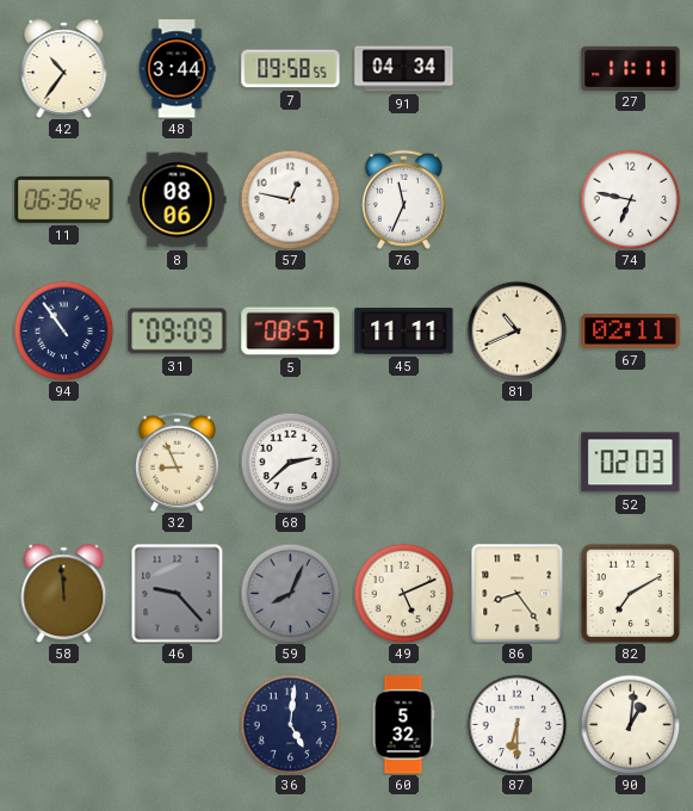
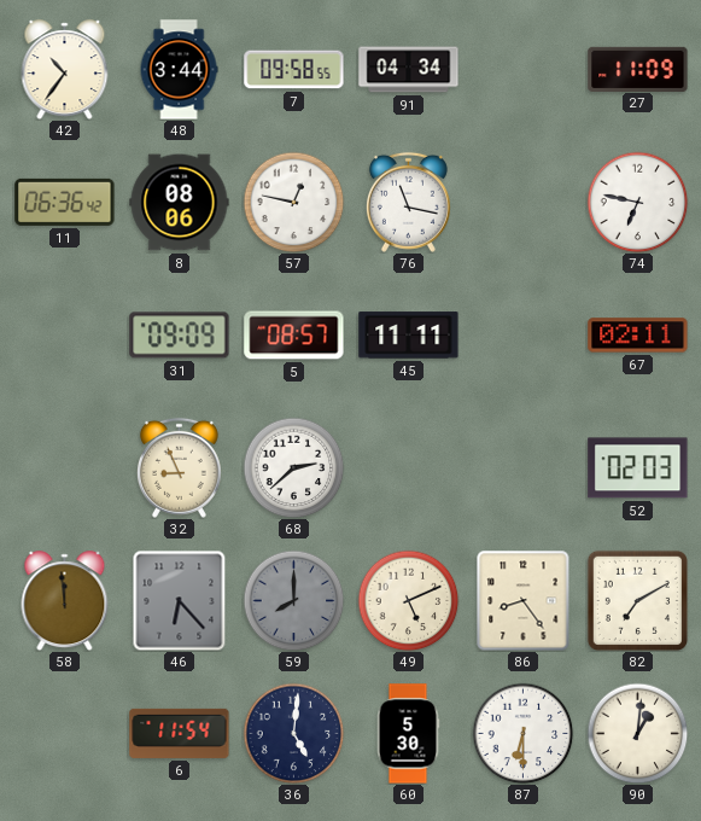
27: 11:11 -> 11:09
76: 11:34 -> 11:17
94: 10:54 -> none
81: 10:41 -> none
46: 9:23 -> 6:23
59: 8:04 -> 8:00
6: none -> 11:54
60: 5:32 -> 5:30
